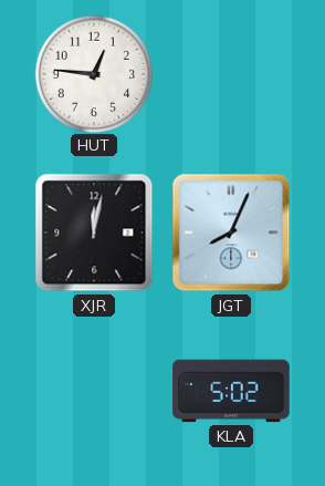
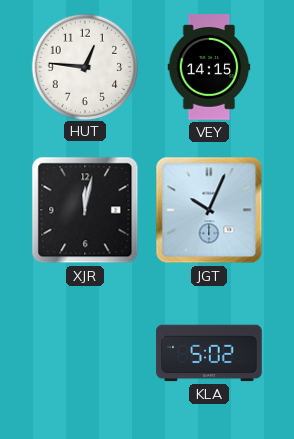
VEY: none -> 14:15
JGT: 8:04 -> 10:04
